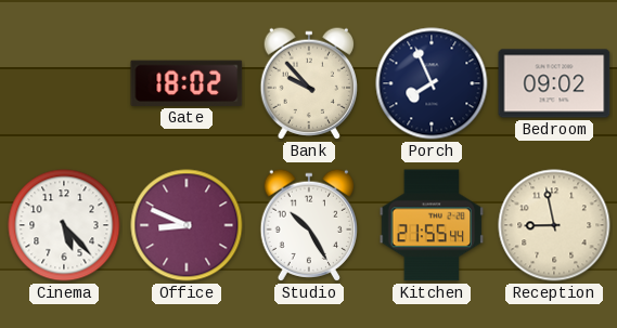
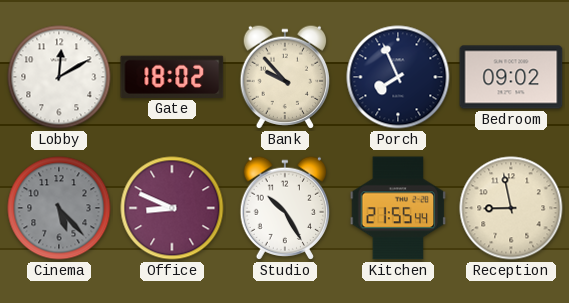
Lobby: none -> 12:10
Cinema dial: white -> grey
